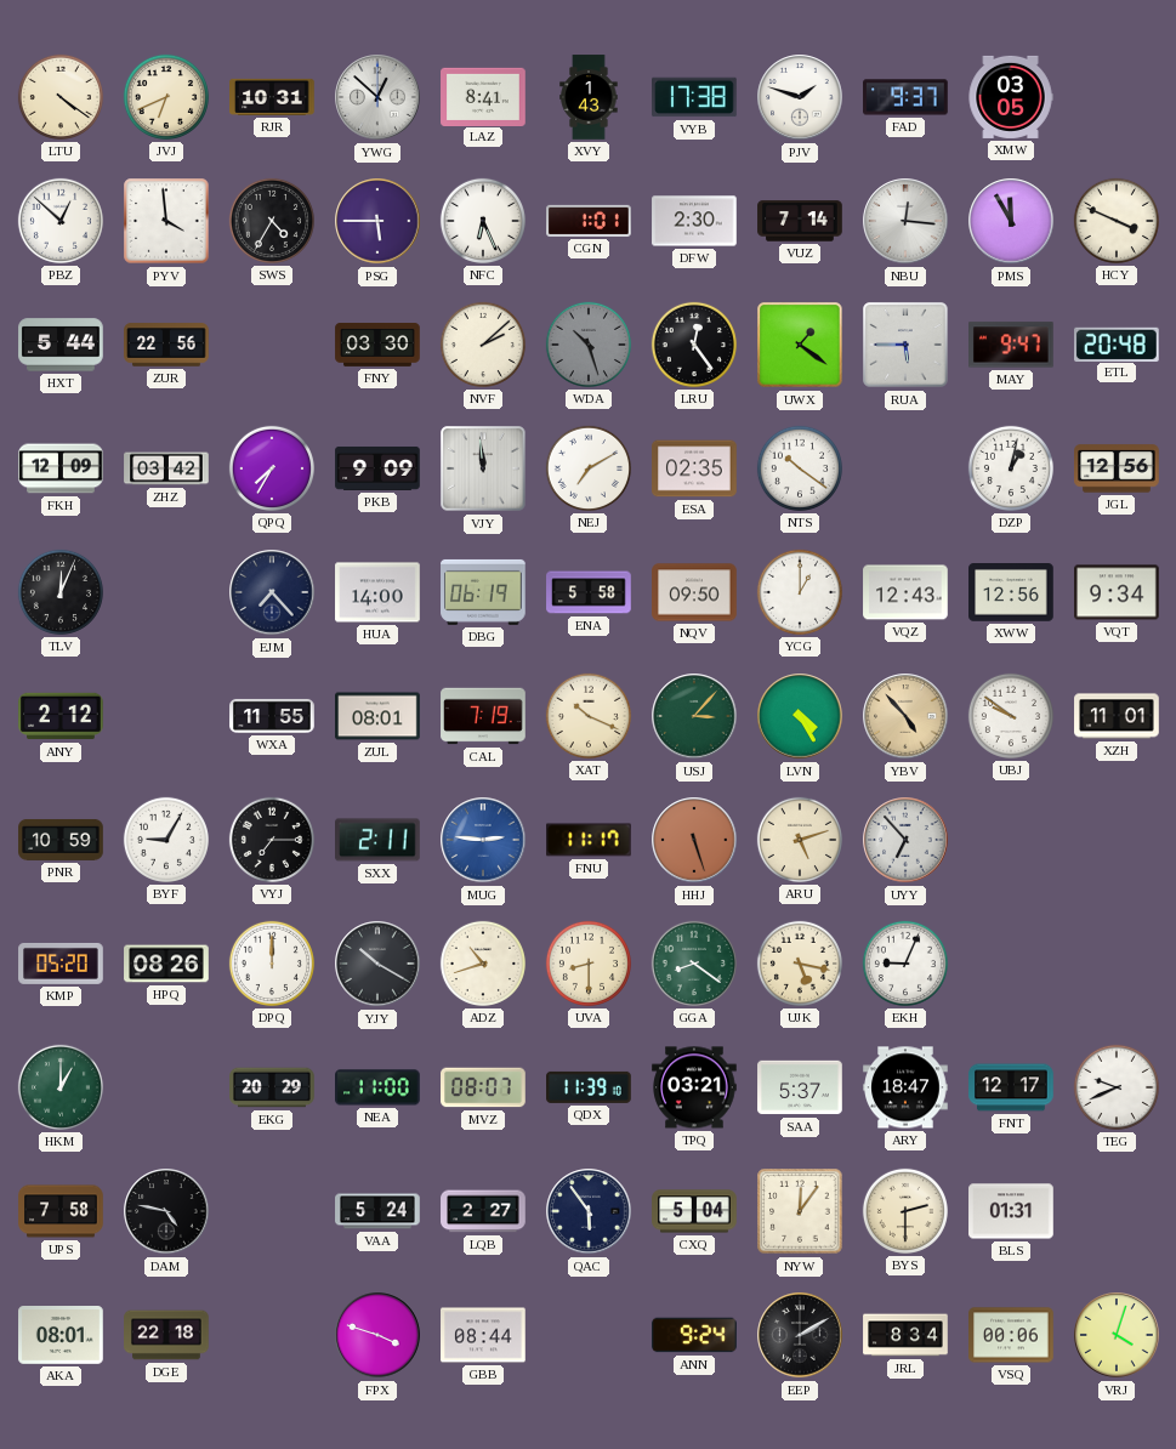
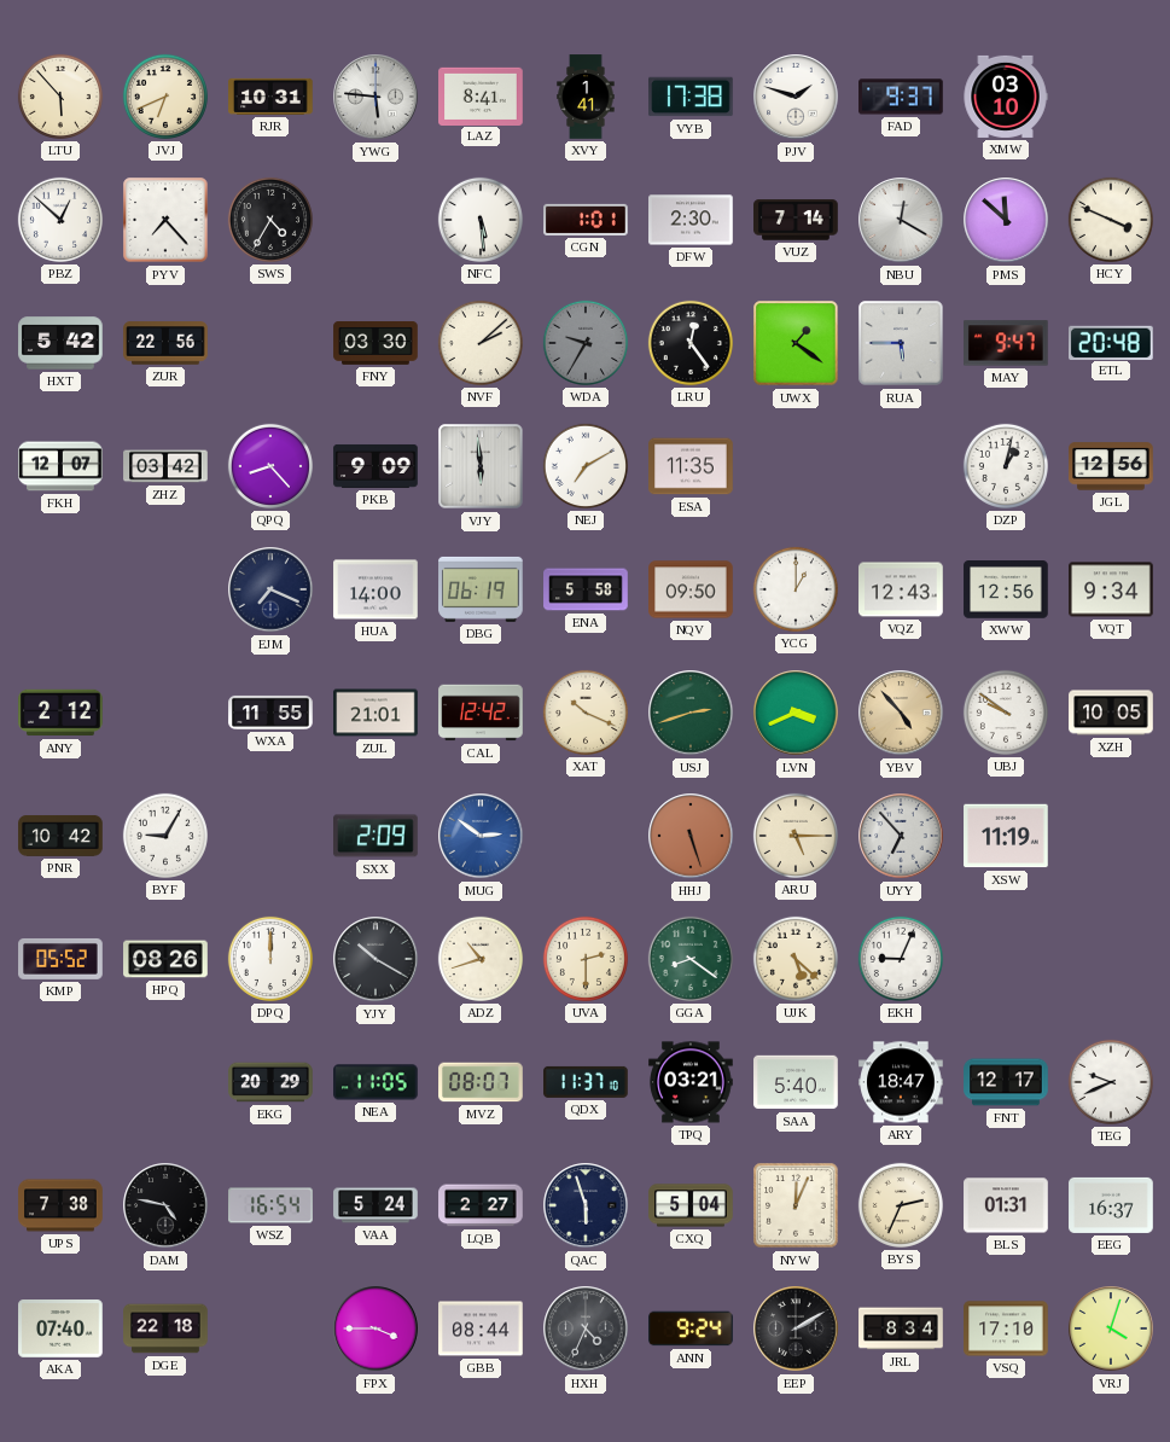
LTU: 4:21 -> 5:53
YWG: 12:52 -> 5:46
XVY: 1:43 -> 1:41
XMW: 03:05 -> 03:10
PYV: 3:59 -> 7:23
PSG: 5:45 -> none
NFC: 6:26 -> 5:29
NBU: 12:16 -> 12:20
PMS: 11:55 -> 11:52
HXT: 5:44 -> 5:42
WDA: 10:27 -> 9:35
FKH: 12:09 -> 12:07
QPQ: 7:35 -> 8:23
VJY: 11:59 -> 5:59
ESA: 02:35 -> 11:35
NTS: 10:21 -> none
TLV: 12:04 -> none
EJM: 7:23 -> 7:19
ZUL: 08:01 -> 21:01
CAL: 7:19 -> 12:42
USJ: 3:07 -> 2:42
LVN: 4:25 -> 3:41
XZH: 11:01 -> 10:05
PNR: 10:59 -> 10:42
VYJ: 7:15 -> none
SXX: 2:11 -> 2:09
MUG: 2:46 -> 2:51
FNU: 11:17 -> none
ARU: 5:12 -> 5:15
XSW: none -> 11:19
KMP: 05:20 -> 05:52
UVA: 8:30 -> 2:30
UJK: 5:17 -> 5:22
HKM: 1:00 -> none
NEA: 11:00 -> 11:05
QDX: 11:39 -> 11:37
SAA: 5:37 -> 5:40
UPS: 7:58 -> 7:38
WSZ: none -> 16:54
QAC: 5:54 -> 5:57
NYW: 12:06 -> 12:04
BYS: 2:30 -> 2:34
EEG: none -> 16:37
AKA: 08:01 -> 07:40
FPX: 3:48 -> 3:45
HXH: none -> 4:34
VSQ: 00:06 -> 17:10
